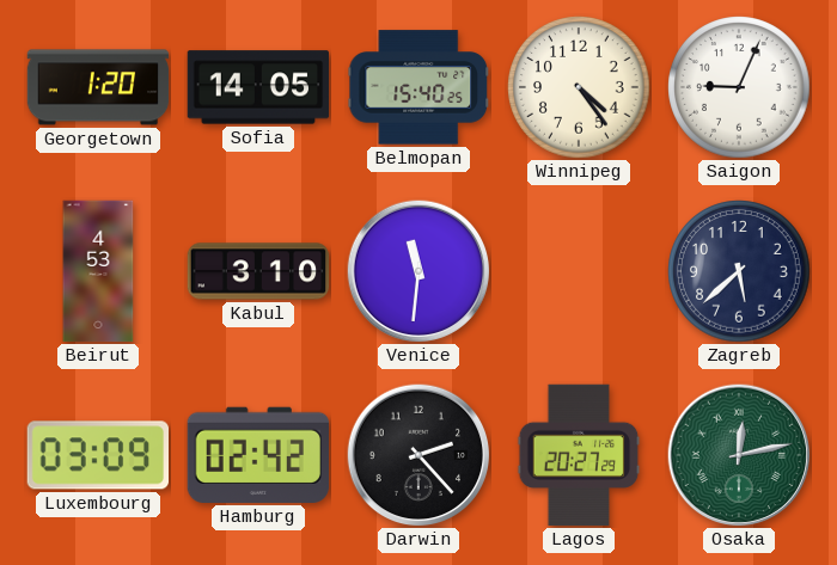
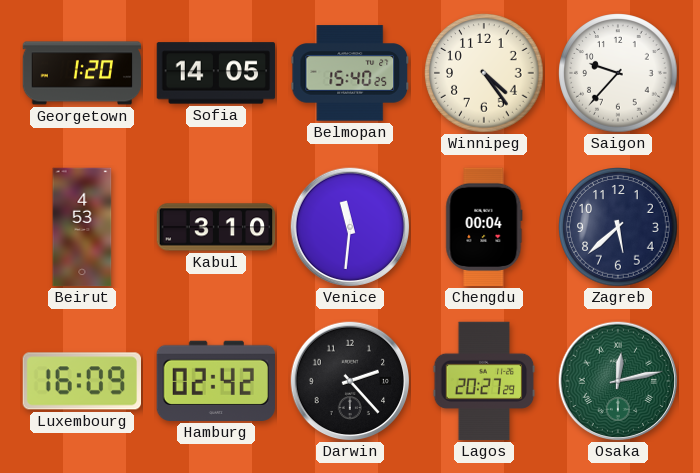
Saigon: 9:04 -> 9:37
Chengdu: none -> 00:04
Luxembourg: 03:09 -> 16:09
